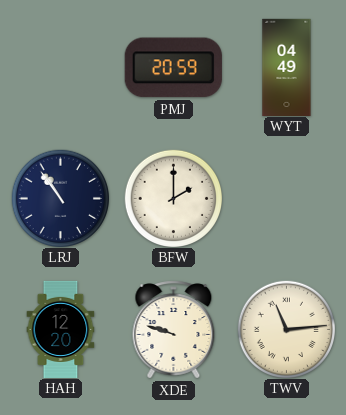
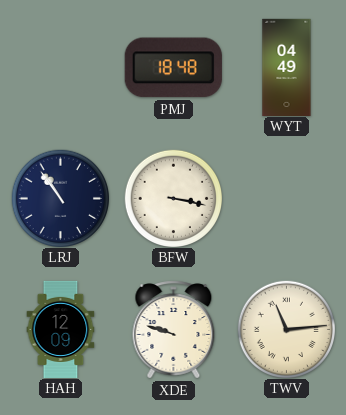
PMJ: 20:59 -> 18:48
BFW: 2:00 -> 3:17
HAH: 12:20 -> 12:09
